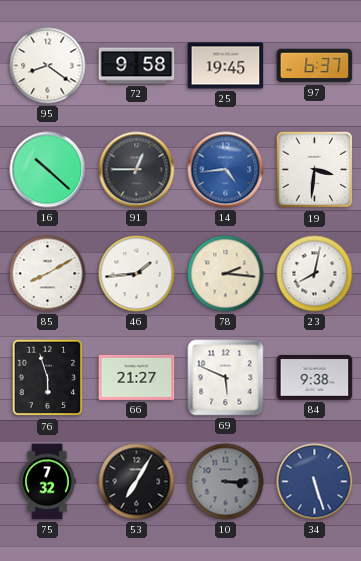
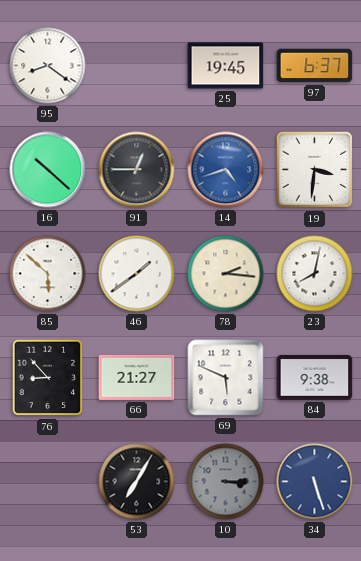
72: 9:58 -> none
14: 4:44 -> 4:42
85: 8:10 -> 5:52
46: 1:44 -> 1:39
76: 5:57 -> 8:53
75: 7:32 -> none
